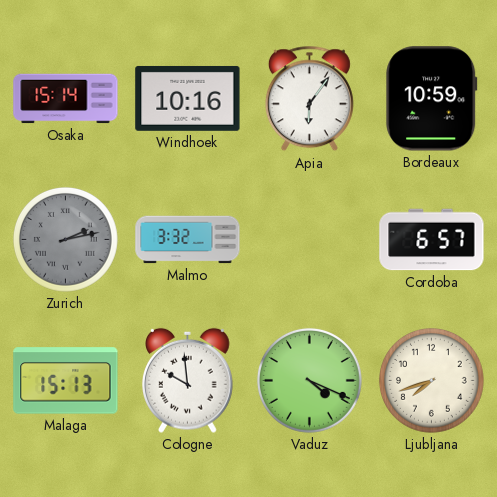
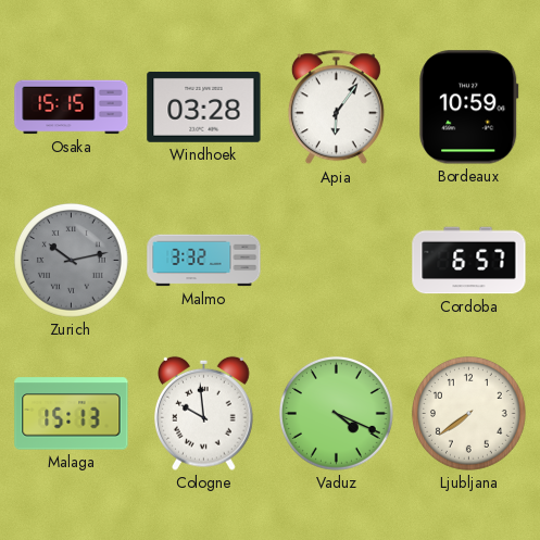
Osaka: 15:14 -> 15:15
Windhoek: 10:16 -> 03:28
Zurich: 2:13 -> 10:13
Ljubljana: 7:42 -> 7:39
